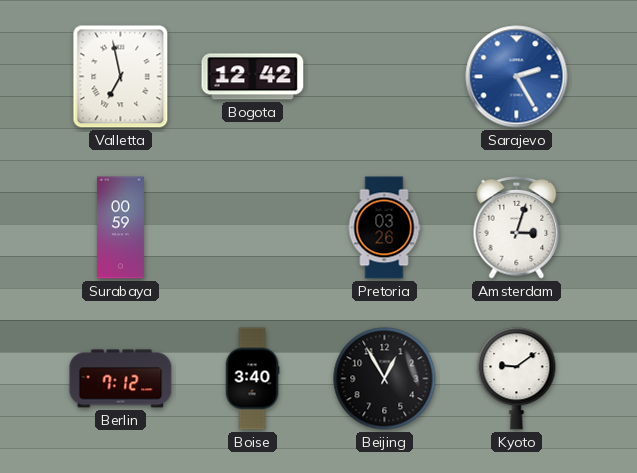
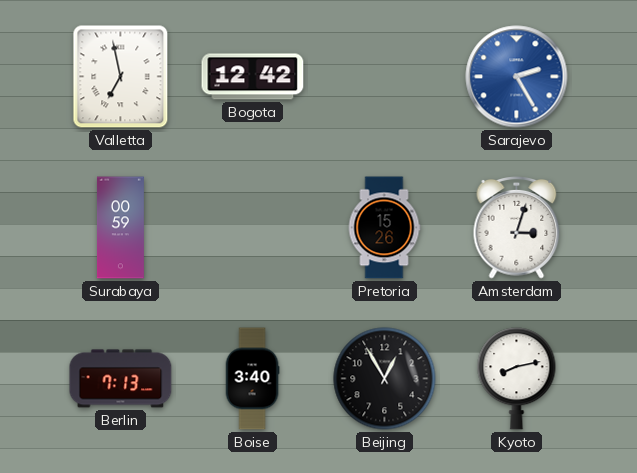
Pretoria: 03:26 -> 15:26
Berlin: 7:12 -> 7:13
Kyoto: 9:09 -> 8:13
